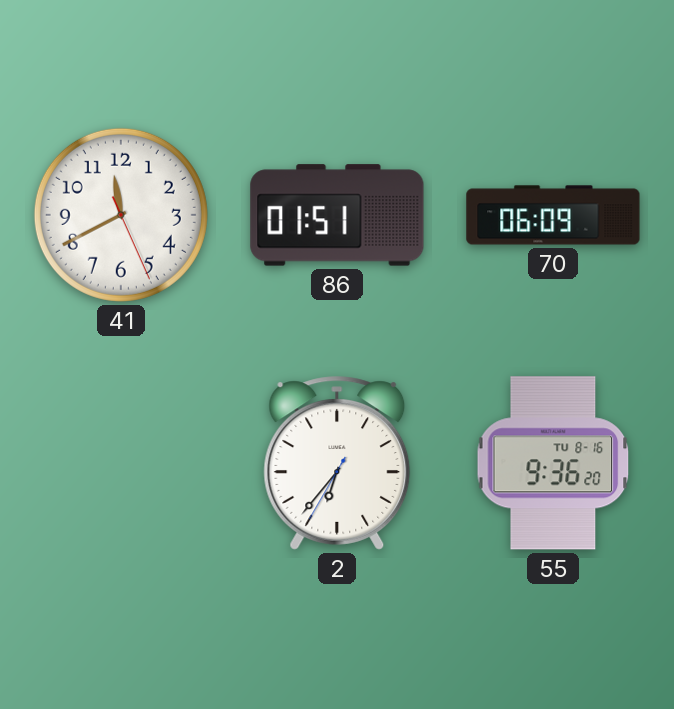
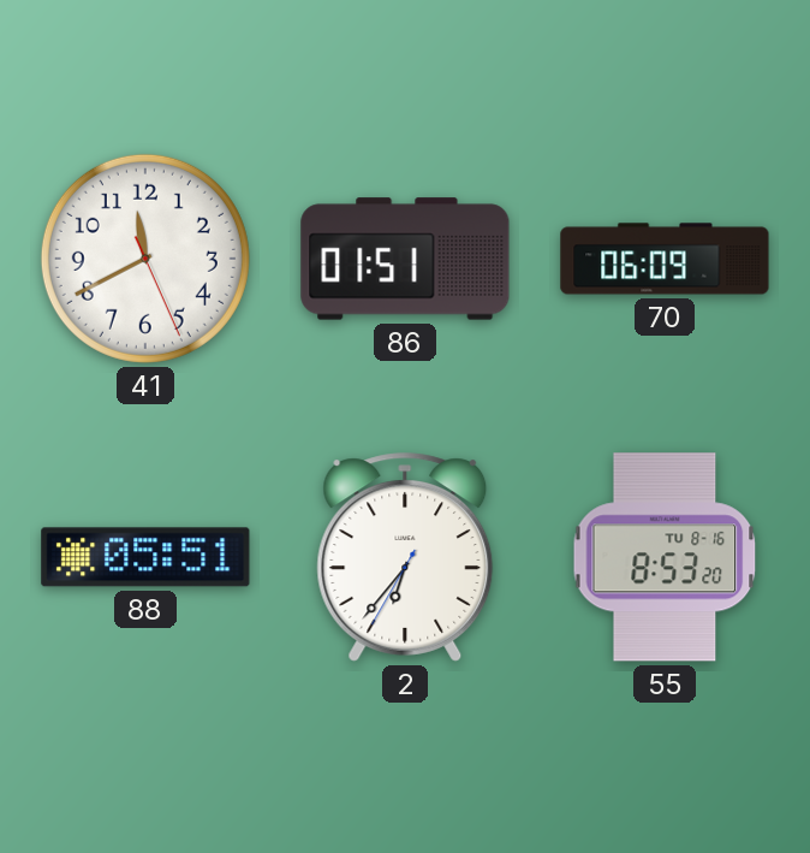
88: none -> 05:51
55: 9:36 -> 8:53
